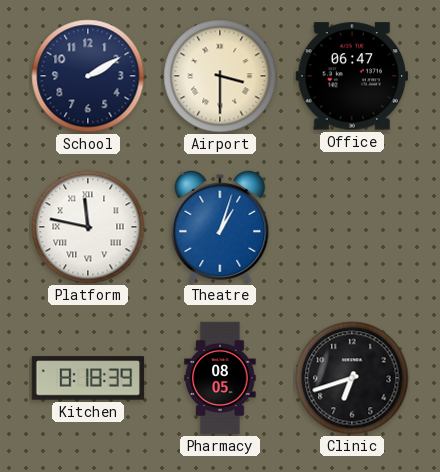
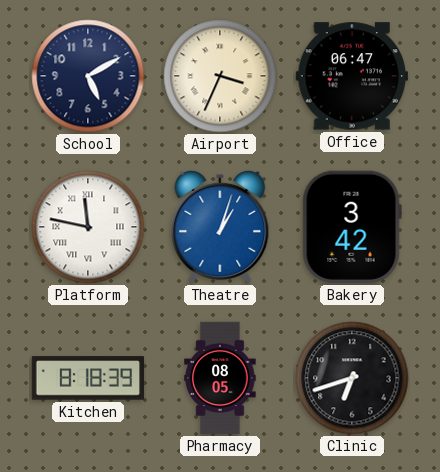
School: 2:10 -> 5:10
Airport: 3:30 -> 3:34
Bakery: none -> 3:42
